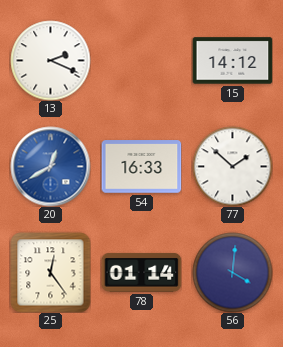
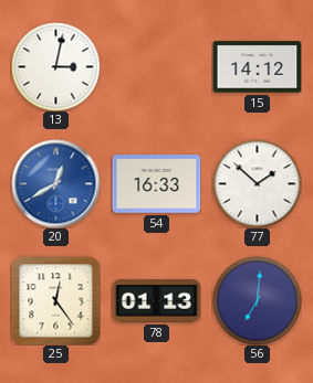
13: 2:19 -> 3:02
78: 01:14 -> 01:13
56: 4:01 -> 7:01
